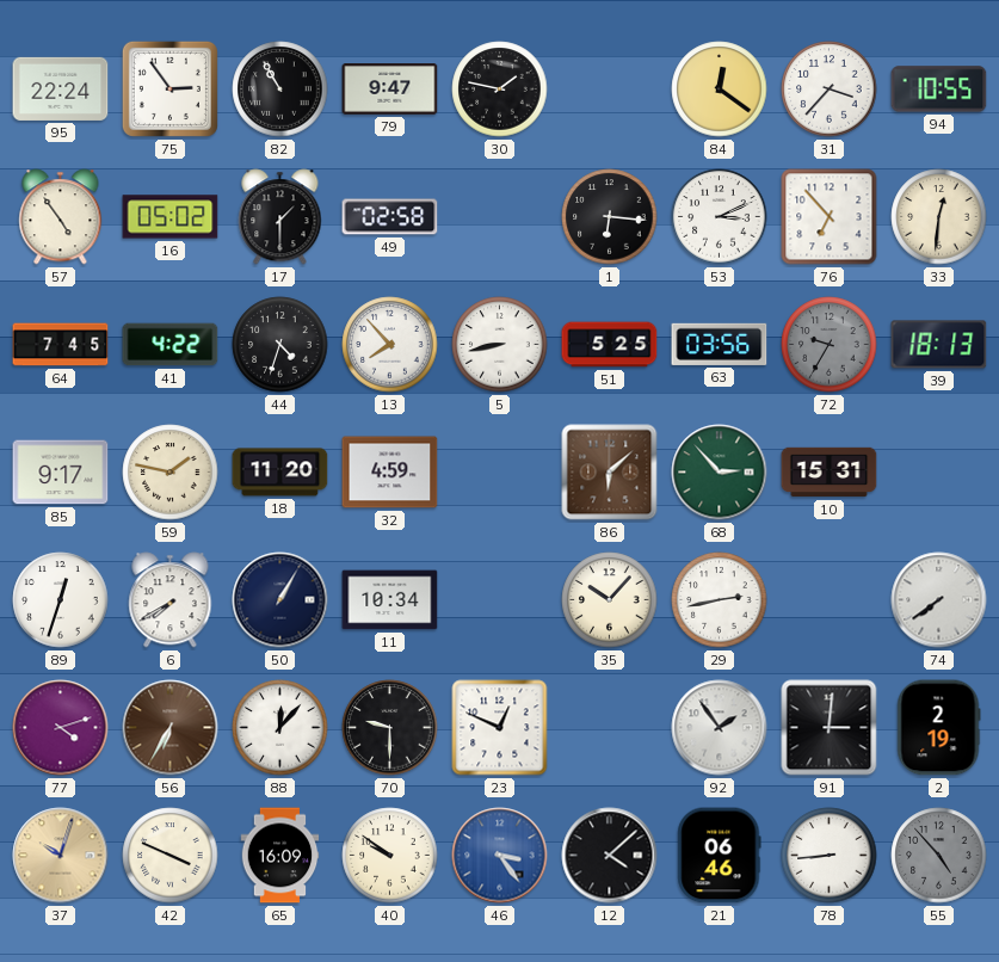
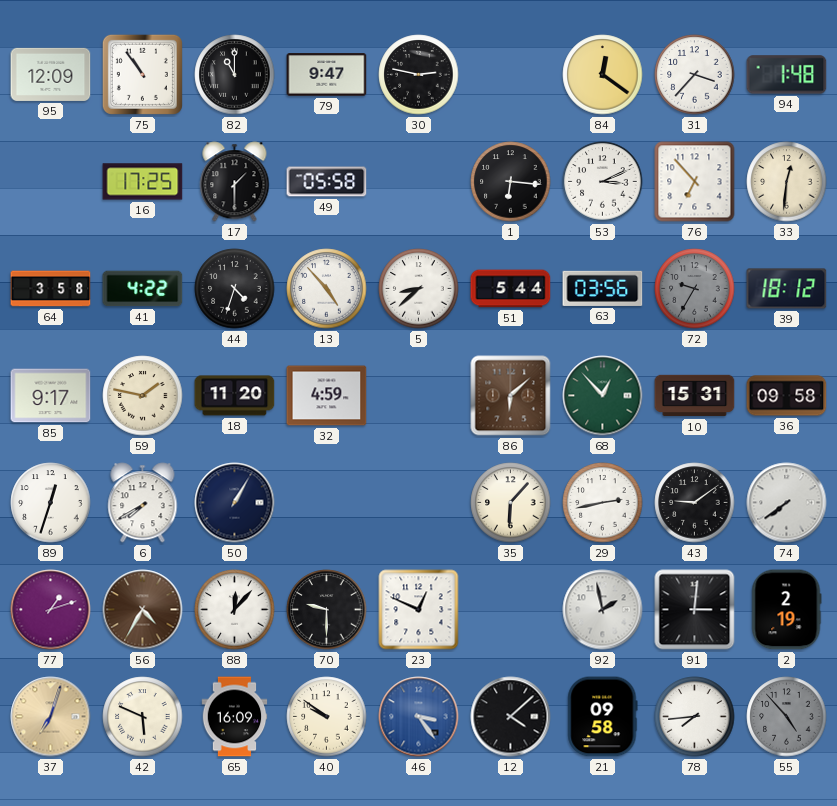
95: 22:24 -> 12:09
75: 2:54 -> 10:54
82: 10:55 -> 11:00
30: 1:47 -> 2:47
94: 10:55 -> 1:48
57: 4:54 -> none
16: 05:02 -> 17:25
49: 02:58 -> 05:58
64: 7:45 -> 3:58
13: 7:53 -> 4:53
5: 8:43 -> 8:38
51: 5:25 -> 5:44
39: 18:13 -> 18:12
68: 2:53 -> 12:53
36: none -> 09:58
11: 10:34 -> none
35: 10:07 -> 6:07
43: none -> 9:09
77: 4:12 -> 1:12
56: 6:35 -> 4:35
92: 1:54 -> 1:58
37: 10:03 -> 7:03
42: 3:49 -> 5:49
21: 06:46 -> 09:58
78: 8:44 -> 7:44
